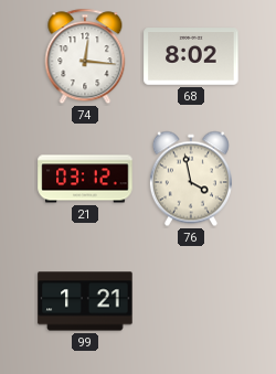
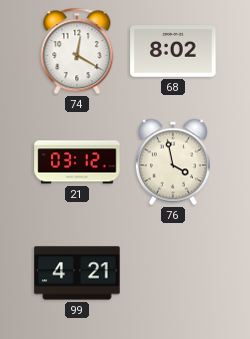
74: 12:16 -> 12:20
99: 1:21 -> 4:21
